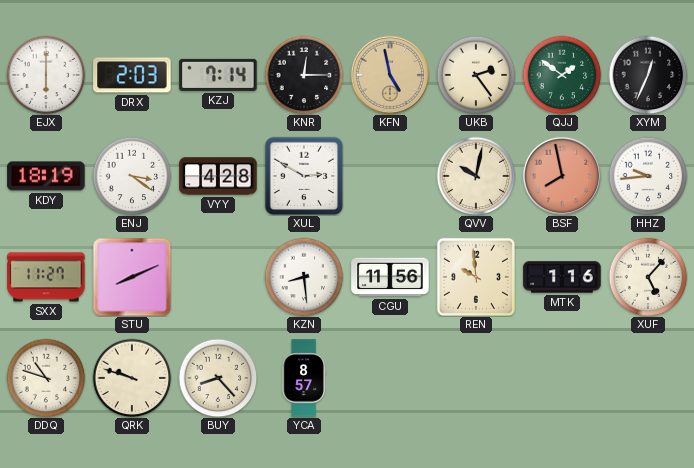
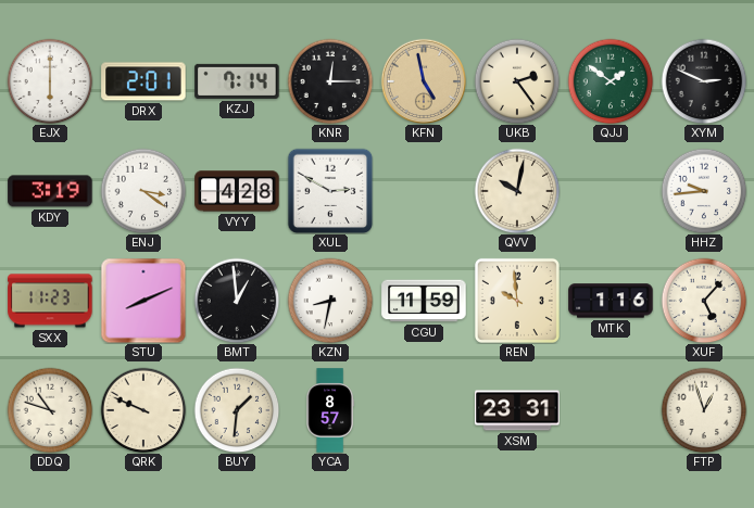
DRX: 2:03 -> 2:01
XYM: 12:34 -> 2:49
KDY: 18:19 -> 3:19
BSF: 7:58 -> none
SXX: 11:27 -> 11:23
BMT: none -> 12:59
KZN: 8:29 -> 8:32
CGU: 11:56 -> 11:59
QRK: 9:48 -> 9:49
BUY: 8:23 -> 1:31
XSM: none -> 23:31
FTP: none -> 12:57
